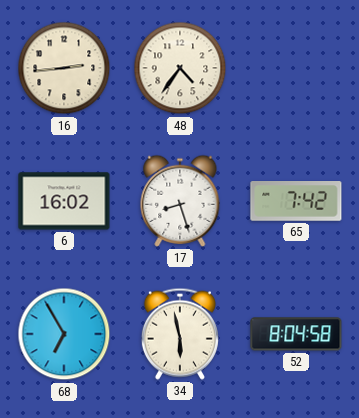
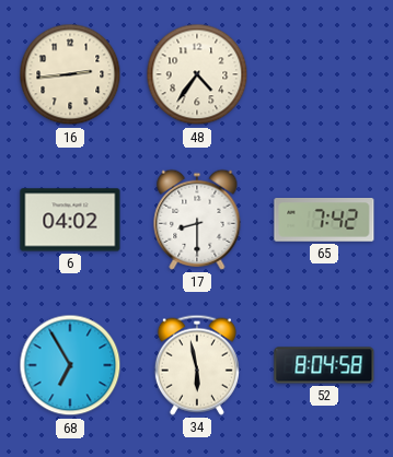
6: 16:02 -> 04:02
17: 8:27 -> 8:30
